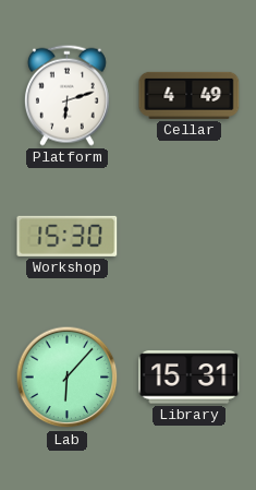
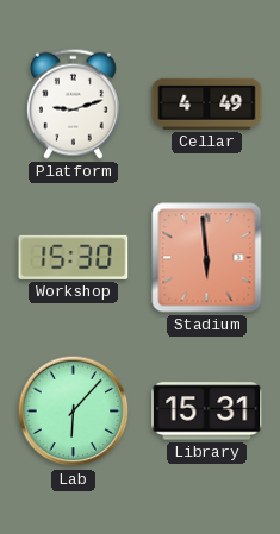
Platform: 6:12 -> 9:12
Stadium: none -> 5:59
